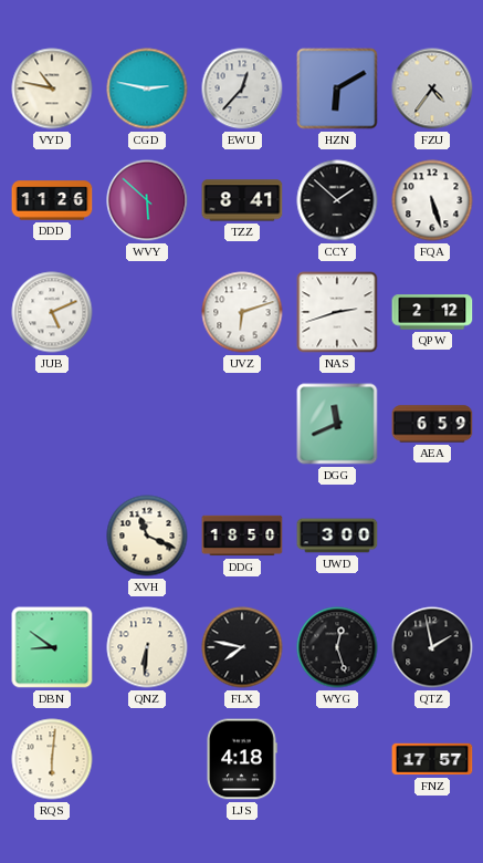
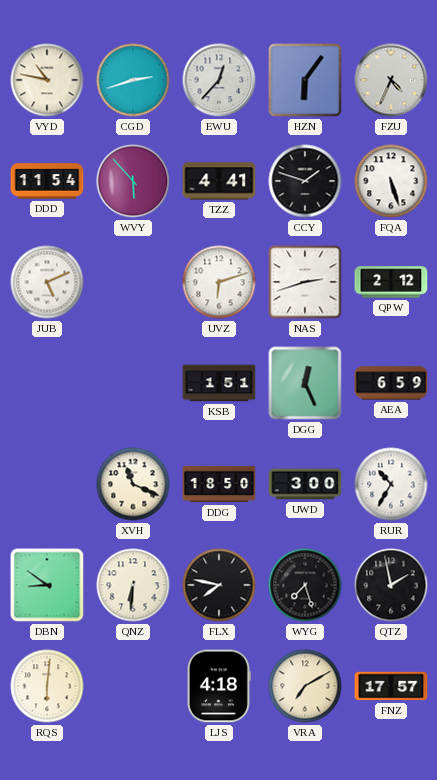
CGD: 2:47 -> 2:42
HZN: 6:10 -> 6:06
FZU: 4:36 -> 4:34
DDD: 11:26 -> 11:54
WVY: 5:52 -> 5:53
TZZ: 8:41 -> 4:41
CCY: 1:52 -> 1:48
KSB: none -> 1:51
DGG: 11:41 -> 12:26
RUR: none -> 10:35
WYG: 12:27 -> 7:27
VRA: none -> 7:10
